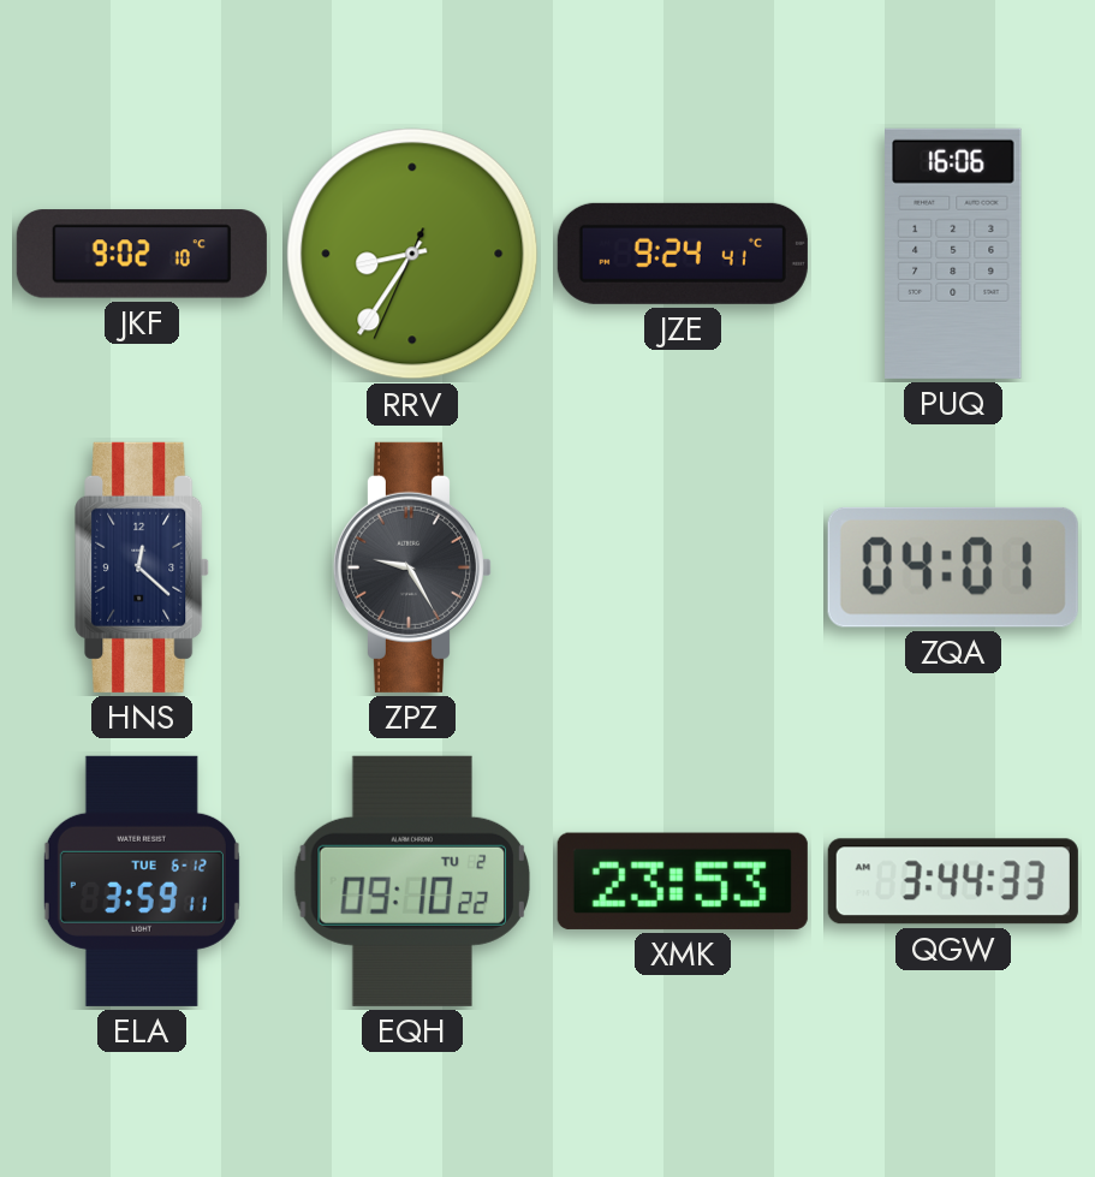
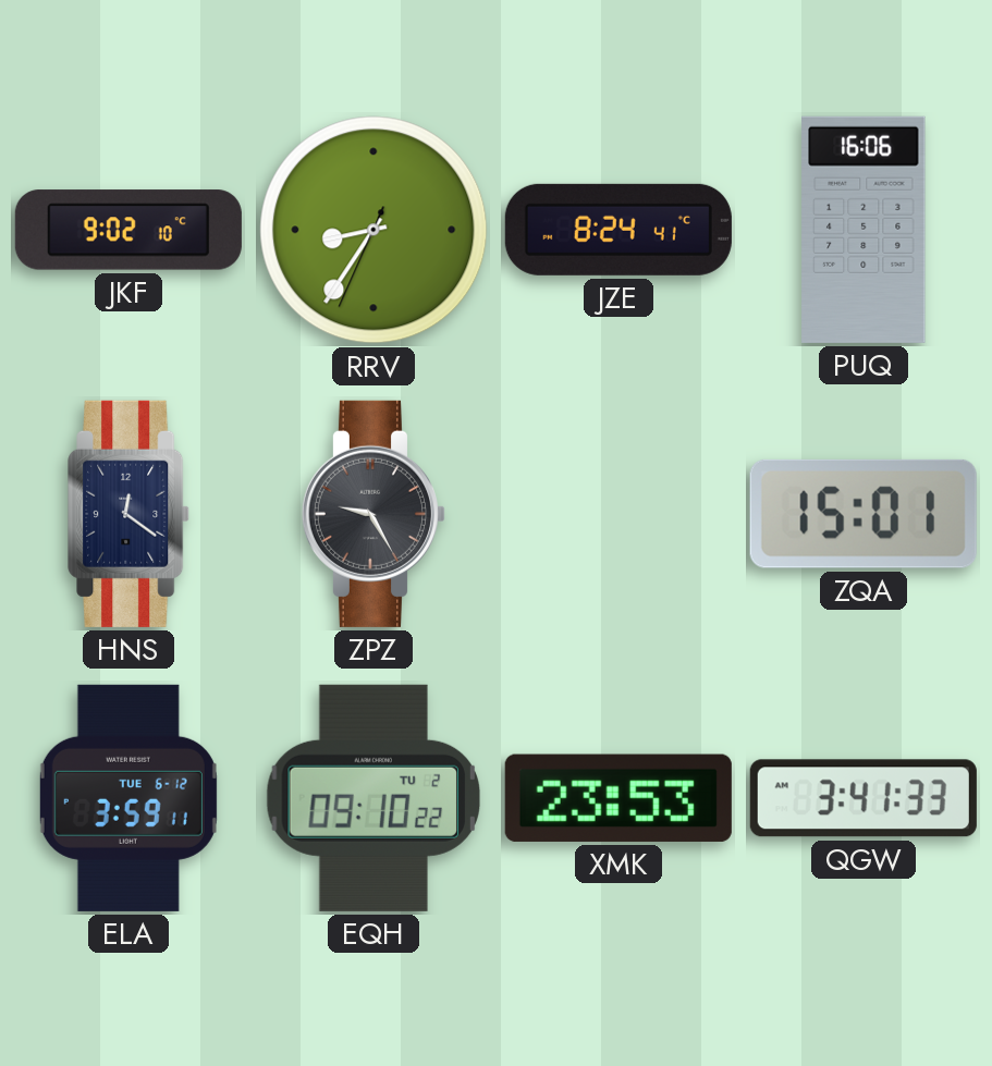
JZE: 9:24 -> 8:24
HNS: 12:22 -> 12:21
ZQA: 04:01 -> 15:01
QGW: 3:44 -> 3:41
